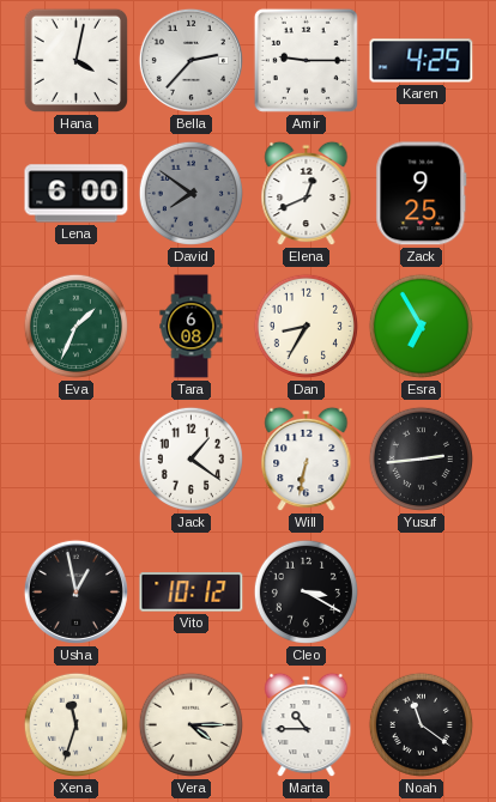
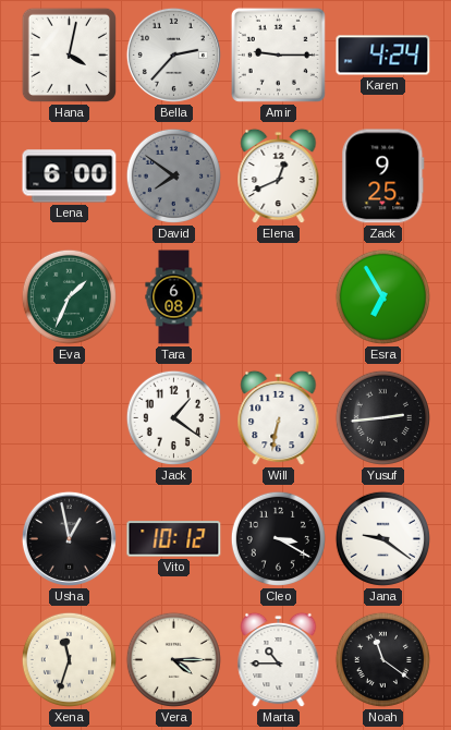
Karen: 4:25 -> 4:24
Dan: 8:35 -> none
Jana: none -> 9:21
